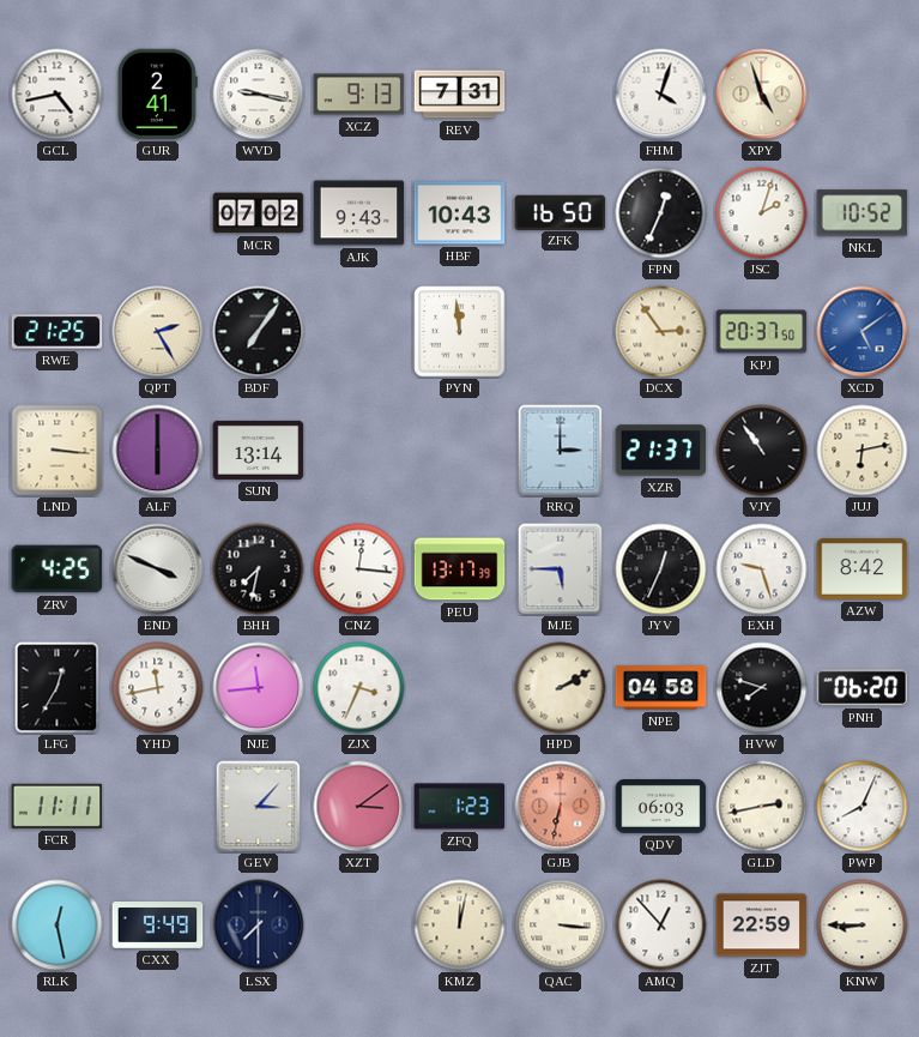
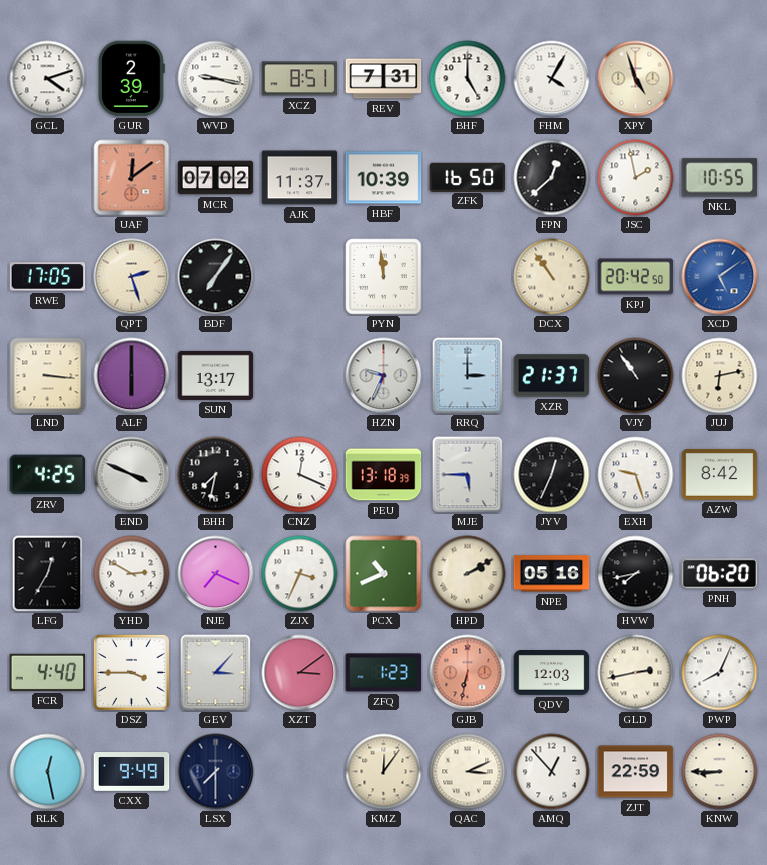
GCL: 4:43 -> 4:12
GUR: 2:41 -> 2:39
XCZ: 9:13 -> 8:51
BHF: none -> 5:00
FHM: 4:03 -> 4:05
UAF: none -> 12:09
AJK: 9:43 -> 11:37
HBF: 10:43 -> 10:39
FPN: 12:34 -> 12:38
JSC: 2:03 -> 1:58
NKL: 10:52 -> 10:55
RWE: 21:25 -> 17:05
QPT: 2:25 -> 2:27
DCX: 2:54 -> 10:54
KPJ: 20:37 -> 20:42
SUN: 13:14 -> 13:17
HZN: none -> 9:34
CNZ: 12:16 -> 12:19
PEU: 13:17 -> 13:18
YHD: 11:43 -> 2:50
NJE: 11:44 -> 7:19
PCX: none -> 10:41
NPE: 04:58 -> 05:16
HVW: 7:48 -> 7:43
FCR: 11:11 -> 4:40
DSZ: none -> 3:45
QDV: 06:03 -> 12:03
KMZ: 12:02 -> 12:06
QAC: 3:16 -> 3:11
